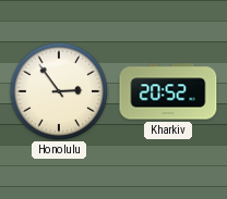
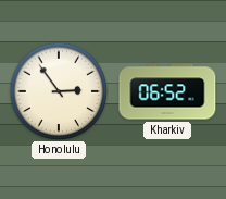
Kharkiv: 20:52 -> 06:52
